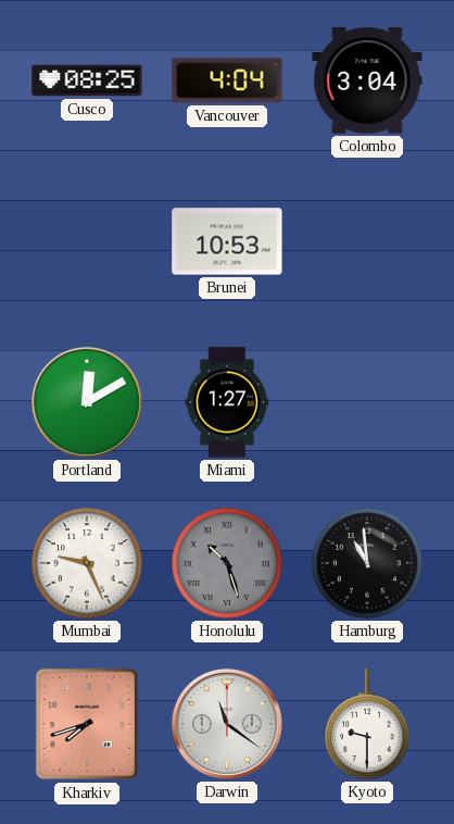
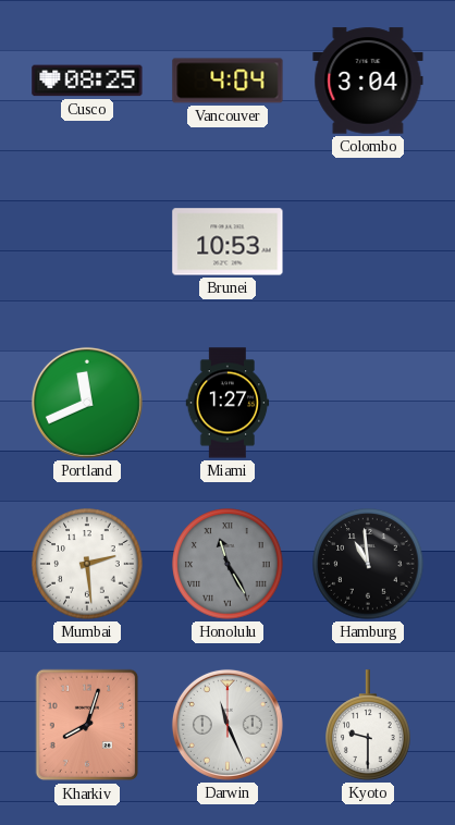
Portland: 12:10 -> 11:41
Mumbai: 9:26 -> 2:29
Honolulu: 10:27 -> 11:25
Kharkiv: 7:42 -> 8:03
Darwin: 11:21 -> 11:26
